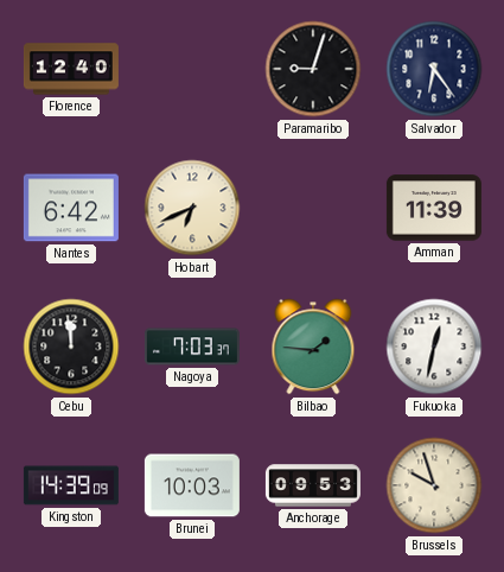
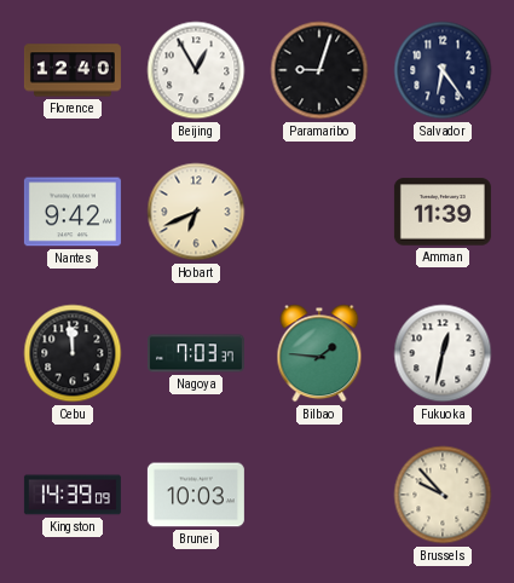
Beijing: none -> 12:55
Nantes: 6:42 -> 9:42
Anchorage: 09:53 -> none
Brussels: 9:57 -> 9:53
